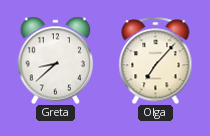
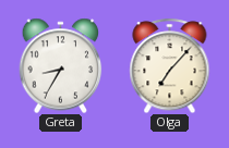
Greta: 8:38 -> 8:35
